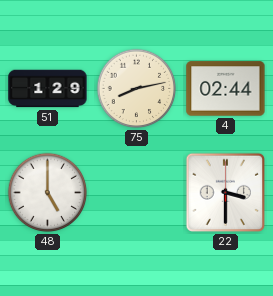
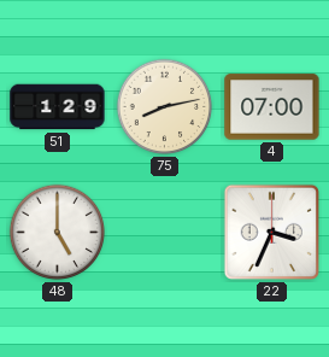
4: 02:44 -> 07:00
22: 3:30 -> 3:34
